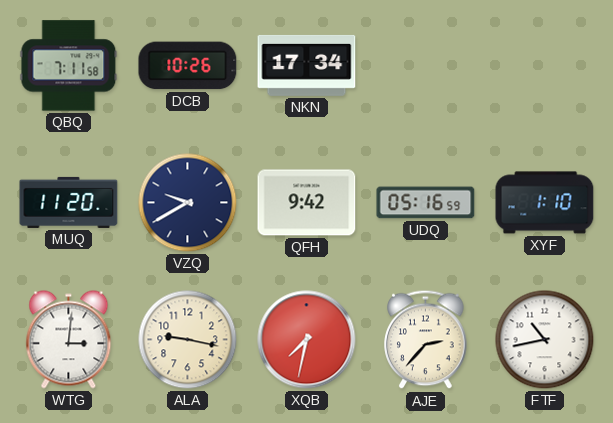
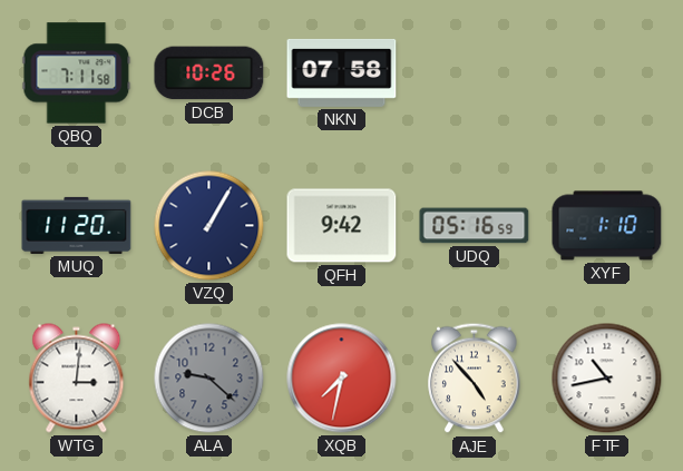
NKN: 17:34 -> 07:58
VZQ: 9:40 -> 1:05
ALA: 9:17 -> 9:22
ALA dial: cream -> grey
AJE: 2:37 -> 4:53
